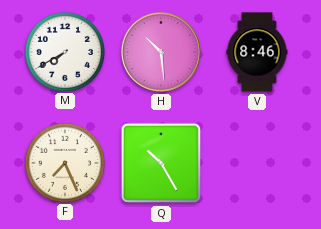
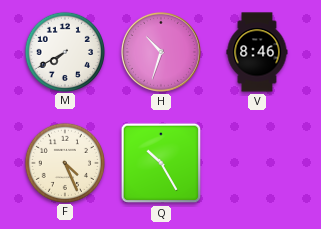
H: 10:29 -> 10:33
F: 7:26 -> 4:26
